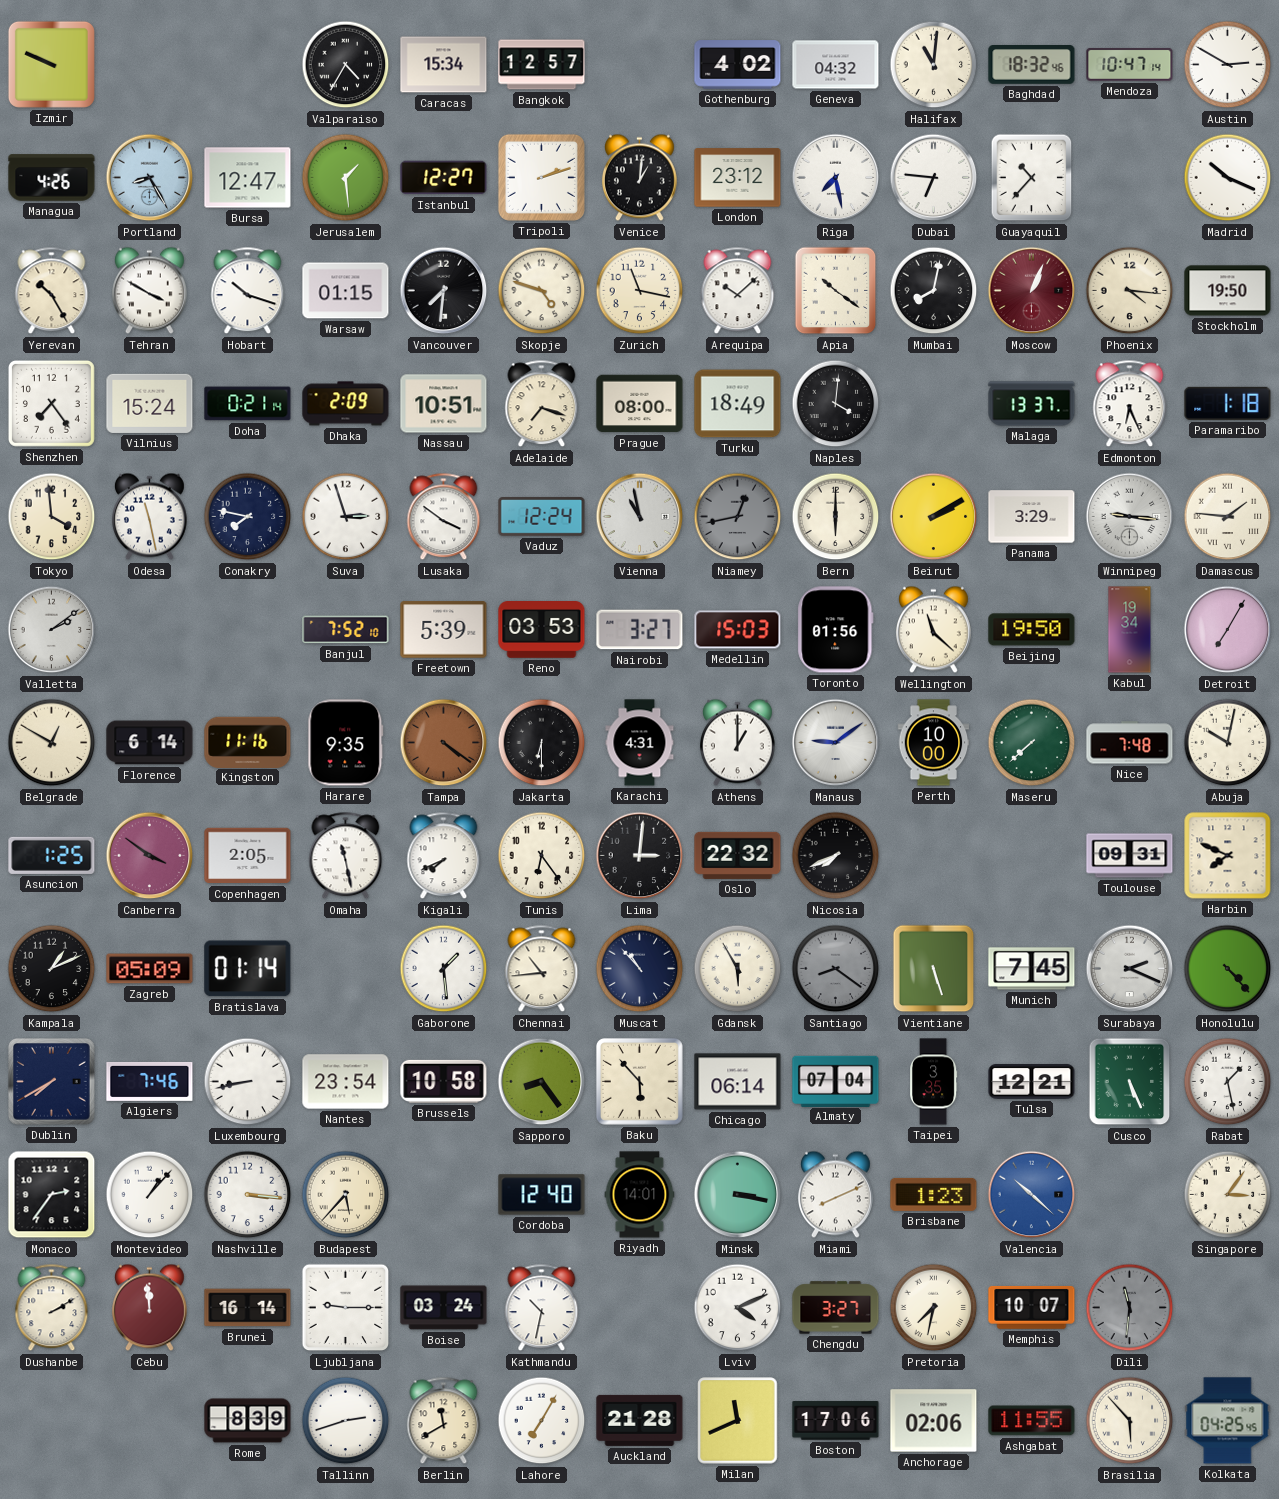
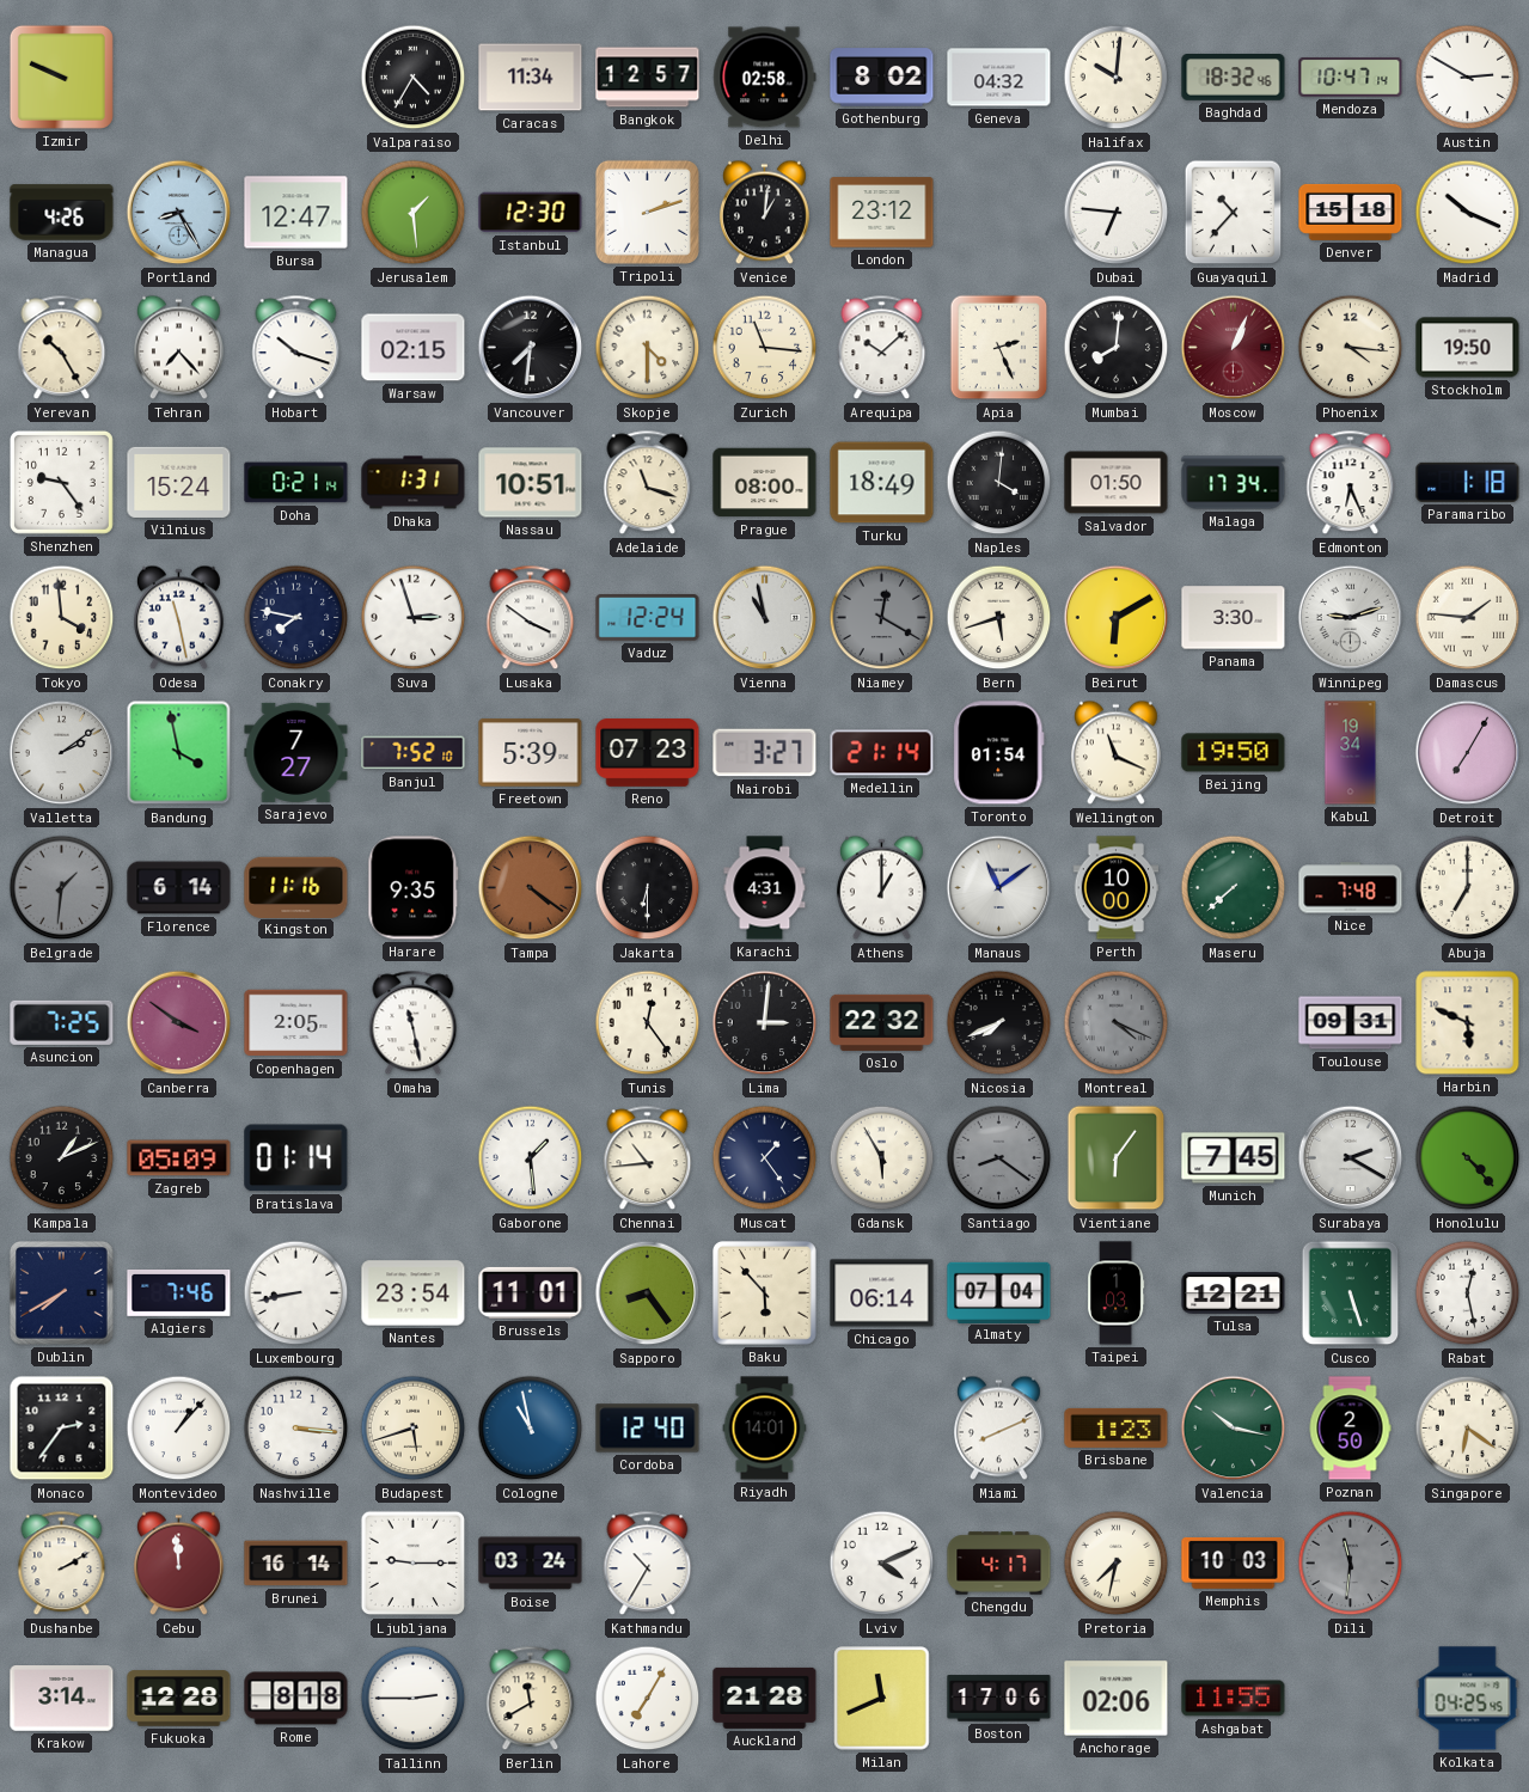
Caracas: 15:34 -> 11:34
Delhi: none -> 02:58
Gothenburg: 4:02 -> 8:02
Halifax: 11:01 -> 10:01
Istanbul: 12:27 -> 12:30
Riga: 7:28 -> none
Denver: none -> 15:18
Tehran: 3:50 -> 7:23
Warsaw: 01:15 -> 02:15
Skopje: 4:48 -> 4:30
Zurich: 11:17 -> 11:16
Apia: 10:21 -> 2:26
Mumbai: 8:02 -> 8:01
Shenzhen: 7:24 -> 9:24
Dhaka: 2:09 -> 1:31
Adelaide: 7:18 -> 11:18
Salvador: none -> 01:50
Malaga: 13:37 -> 17:34
Niamey: 12:43 -> 12:20
Bern: 6:00 -> 5:42
Beirut: 2:10 -> 6:10
Panama: 3:29 -> 3:30
Winnipeg: 9:16 -> 9:12
Bandung: none -> 3:58
Sarajevo: none -> 7:27
Reno: 03:53 -> 07:23
Medellin: 15:03 -> 21:14
Toronto: 01:56 -> 01:54
Wellington: 11:22 -> 11:19
Belgrade: 12:50 -> 1:31
Belgrade dial: cream -> grey
Manaus: 9:09 -> 11:09
Abuja: 10:02 -> 7:00
Asuncion: 1:25 -> 7:25
Kigali: 7:41 -> none
Tunis: 6:24 -> 12:24
Montreal: none -> 4:19
Harbin: 7:49 -> 5:49
Muscat: 10:53 -> 1:24
Vientiane: 5:27 -> 6:06
Surabaya: 2:19 -> 2:20
Brussels: 10:58 -> 11:01
Taipei: 3:35 -> 1:03
Cusco: 5:26 -> 5:27
Rabat: 1:28 -> 12:28
Budapest: 5:37 -> 5:42
Cologne: none -> 10:58
Minsk: 3:17 -> none
Valencia: 10:22 -> 10:17
Valencia dial: blue -> green
Poznan: none -> 2:50
Singapore: 3:06 -> 6:21
Kathmandu: 10:32 -> 10:35
Chengdu: 3:27 -> 4:17
Memphis: 10:07 -> 10:03
Krakow: none -> 3:14
Fukuoka: none -> 12:28
Rome: 8:39 -> 8:18
Tallinn: 2:42 -> 2:45
Brasilia: 5:53 -> none
